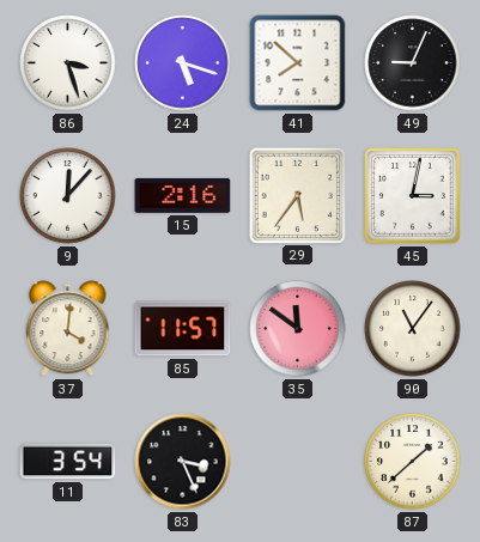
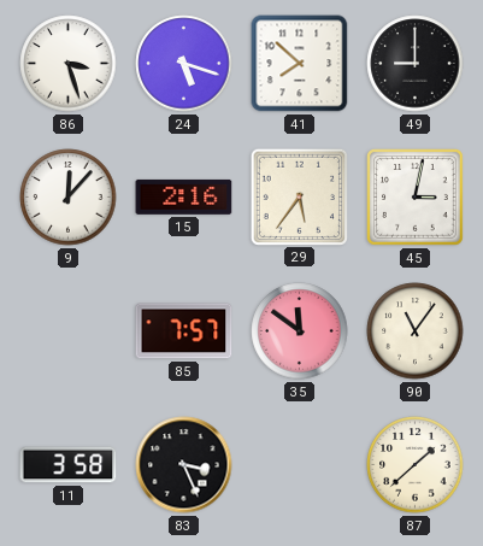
49: 9:04 -> 9:00
37: 4:01 -> none
85: 11:57 -> 7:57
11: 3:54 -> 3:58
